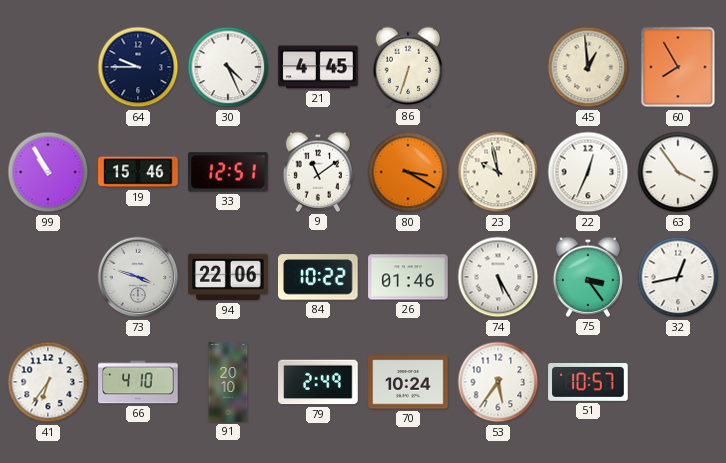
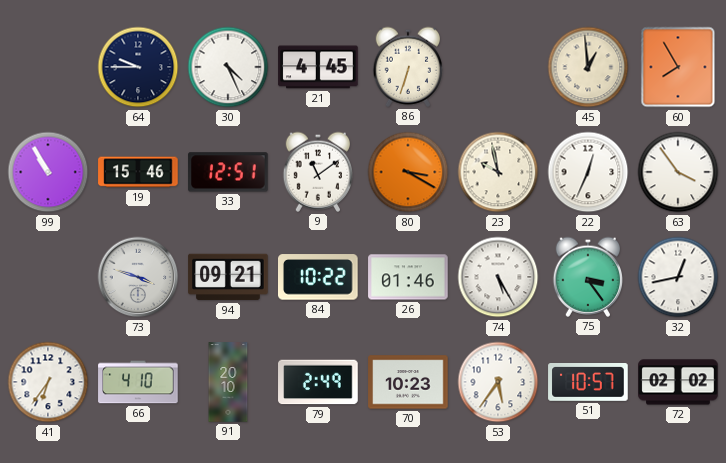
94: 22:06 -> 09:21
70: 10:24 -> 10:23
72: none -> 02:02
